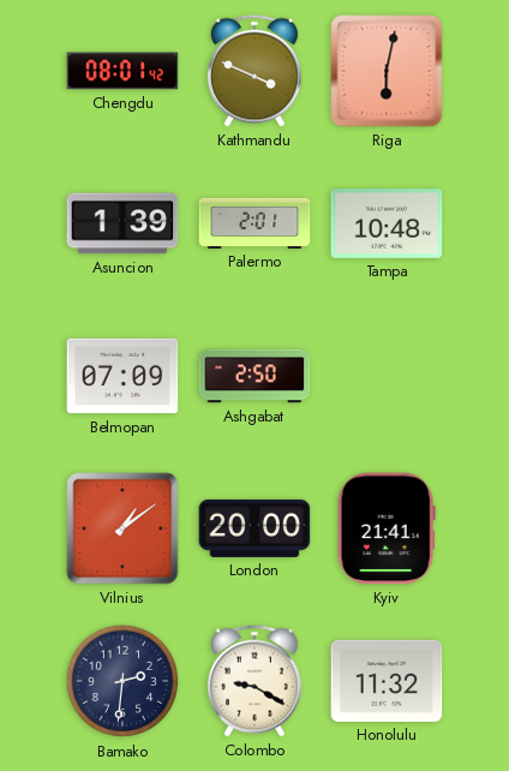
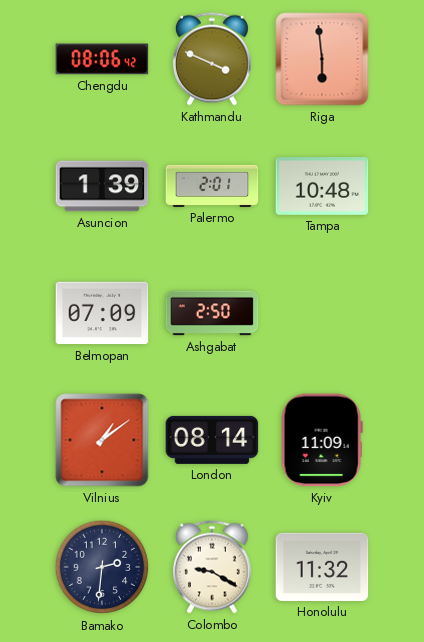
Chengdu: 08:01 -> 08:06
Riga: 6:02 -> 5:59
London: 20:00 -> 08:14
Kyiv: 21:41 -> 11:09
